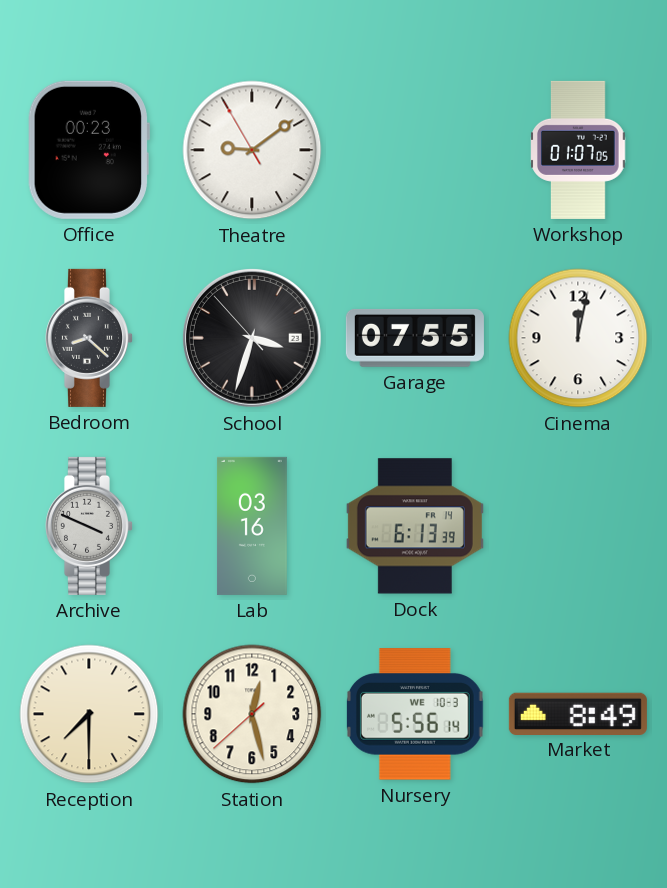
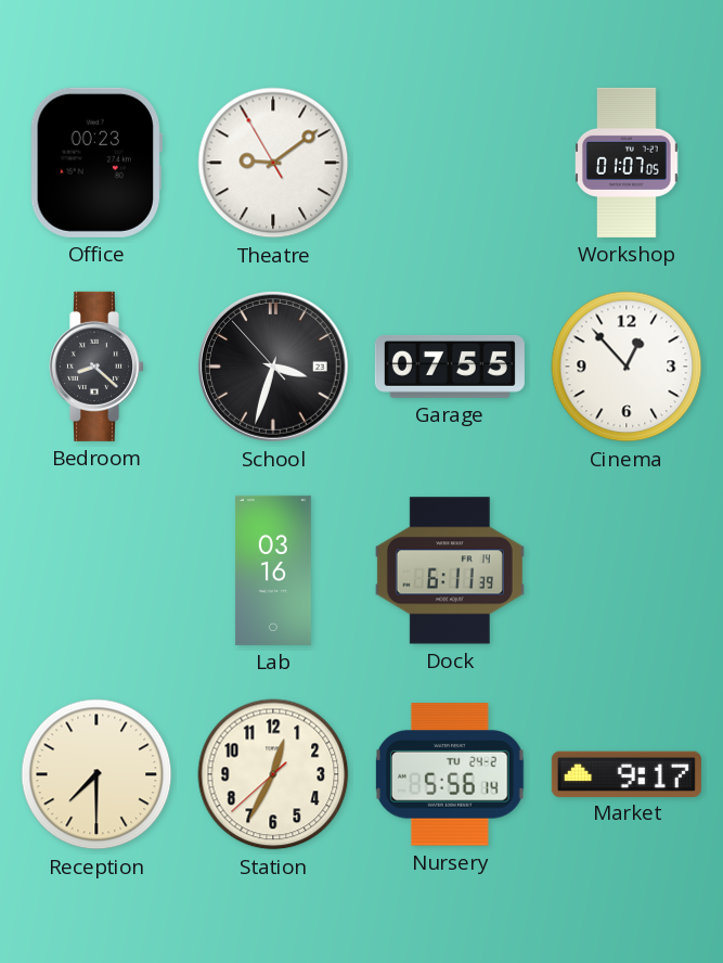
Cinema: 12:02 -> 12:53
Archive: 3:49 -> none
Dock: 6:13 -> 6:11
Station: 12:27 -> 12:34
Nursery date: WE 10-3 -> TU 24-2
Market: 8:49 -> 9:17
